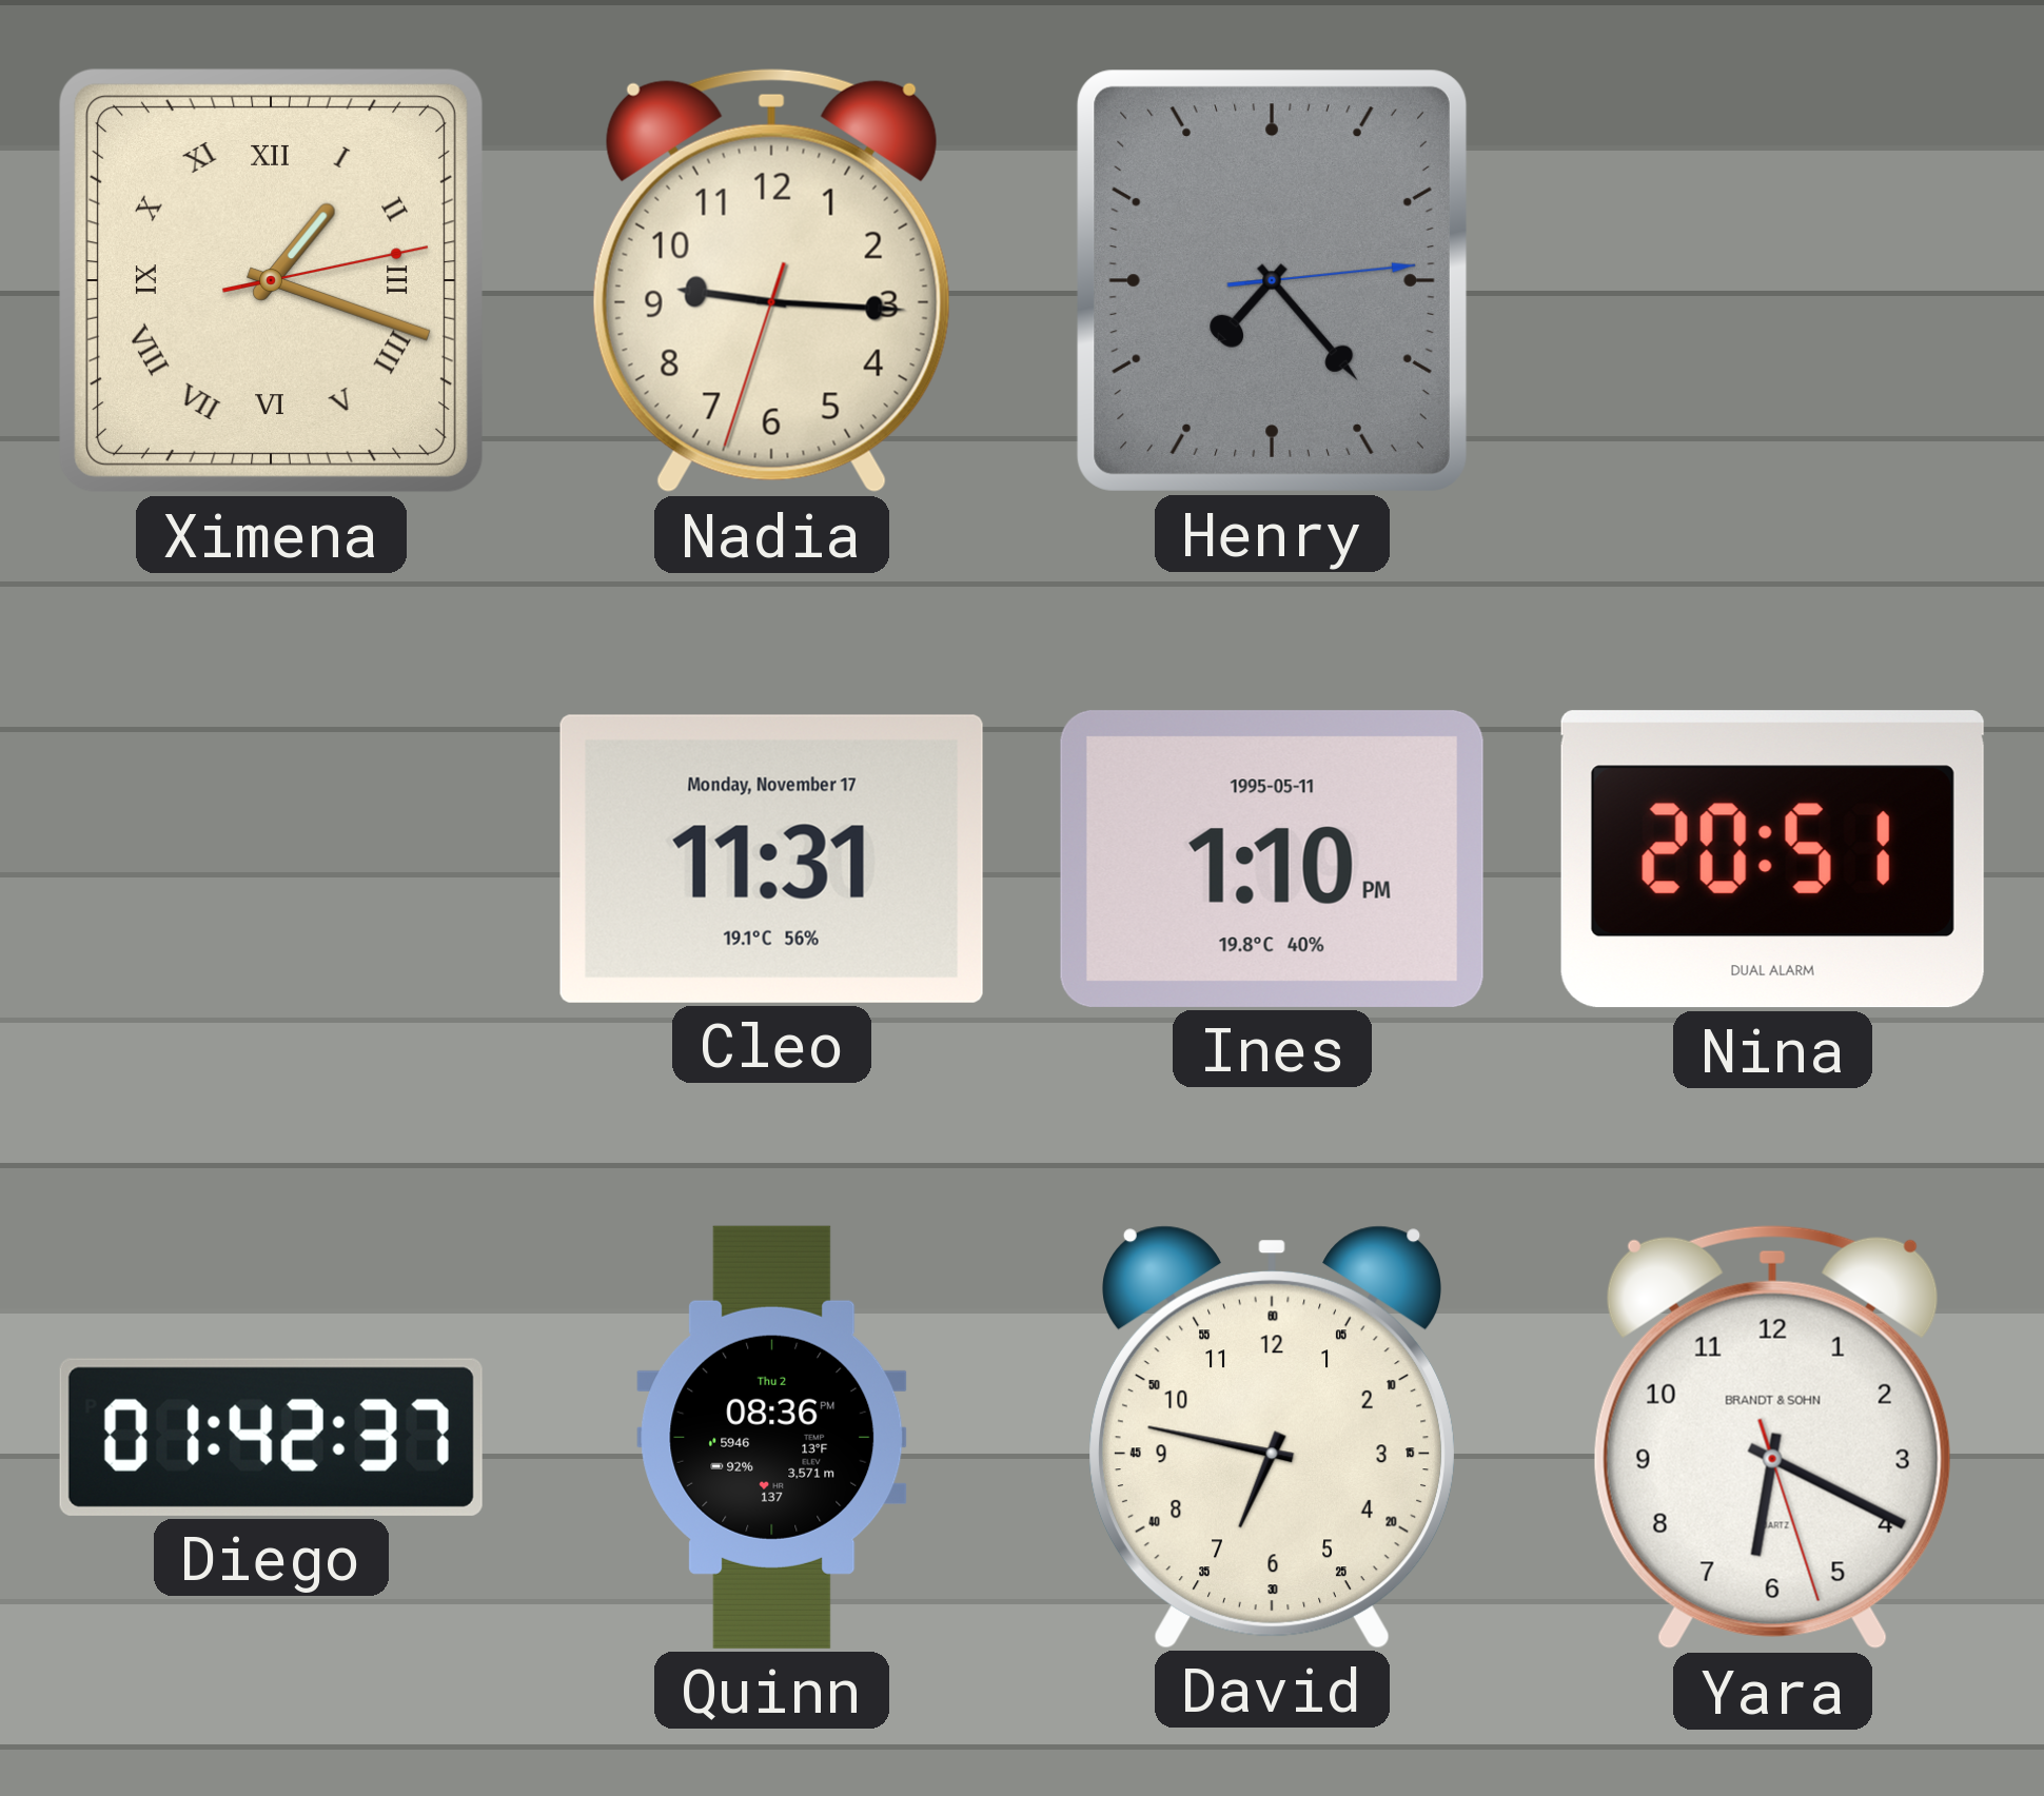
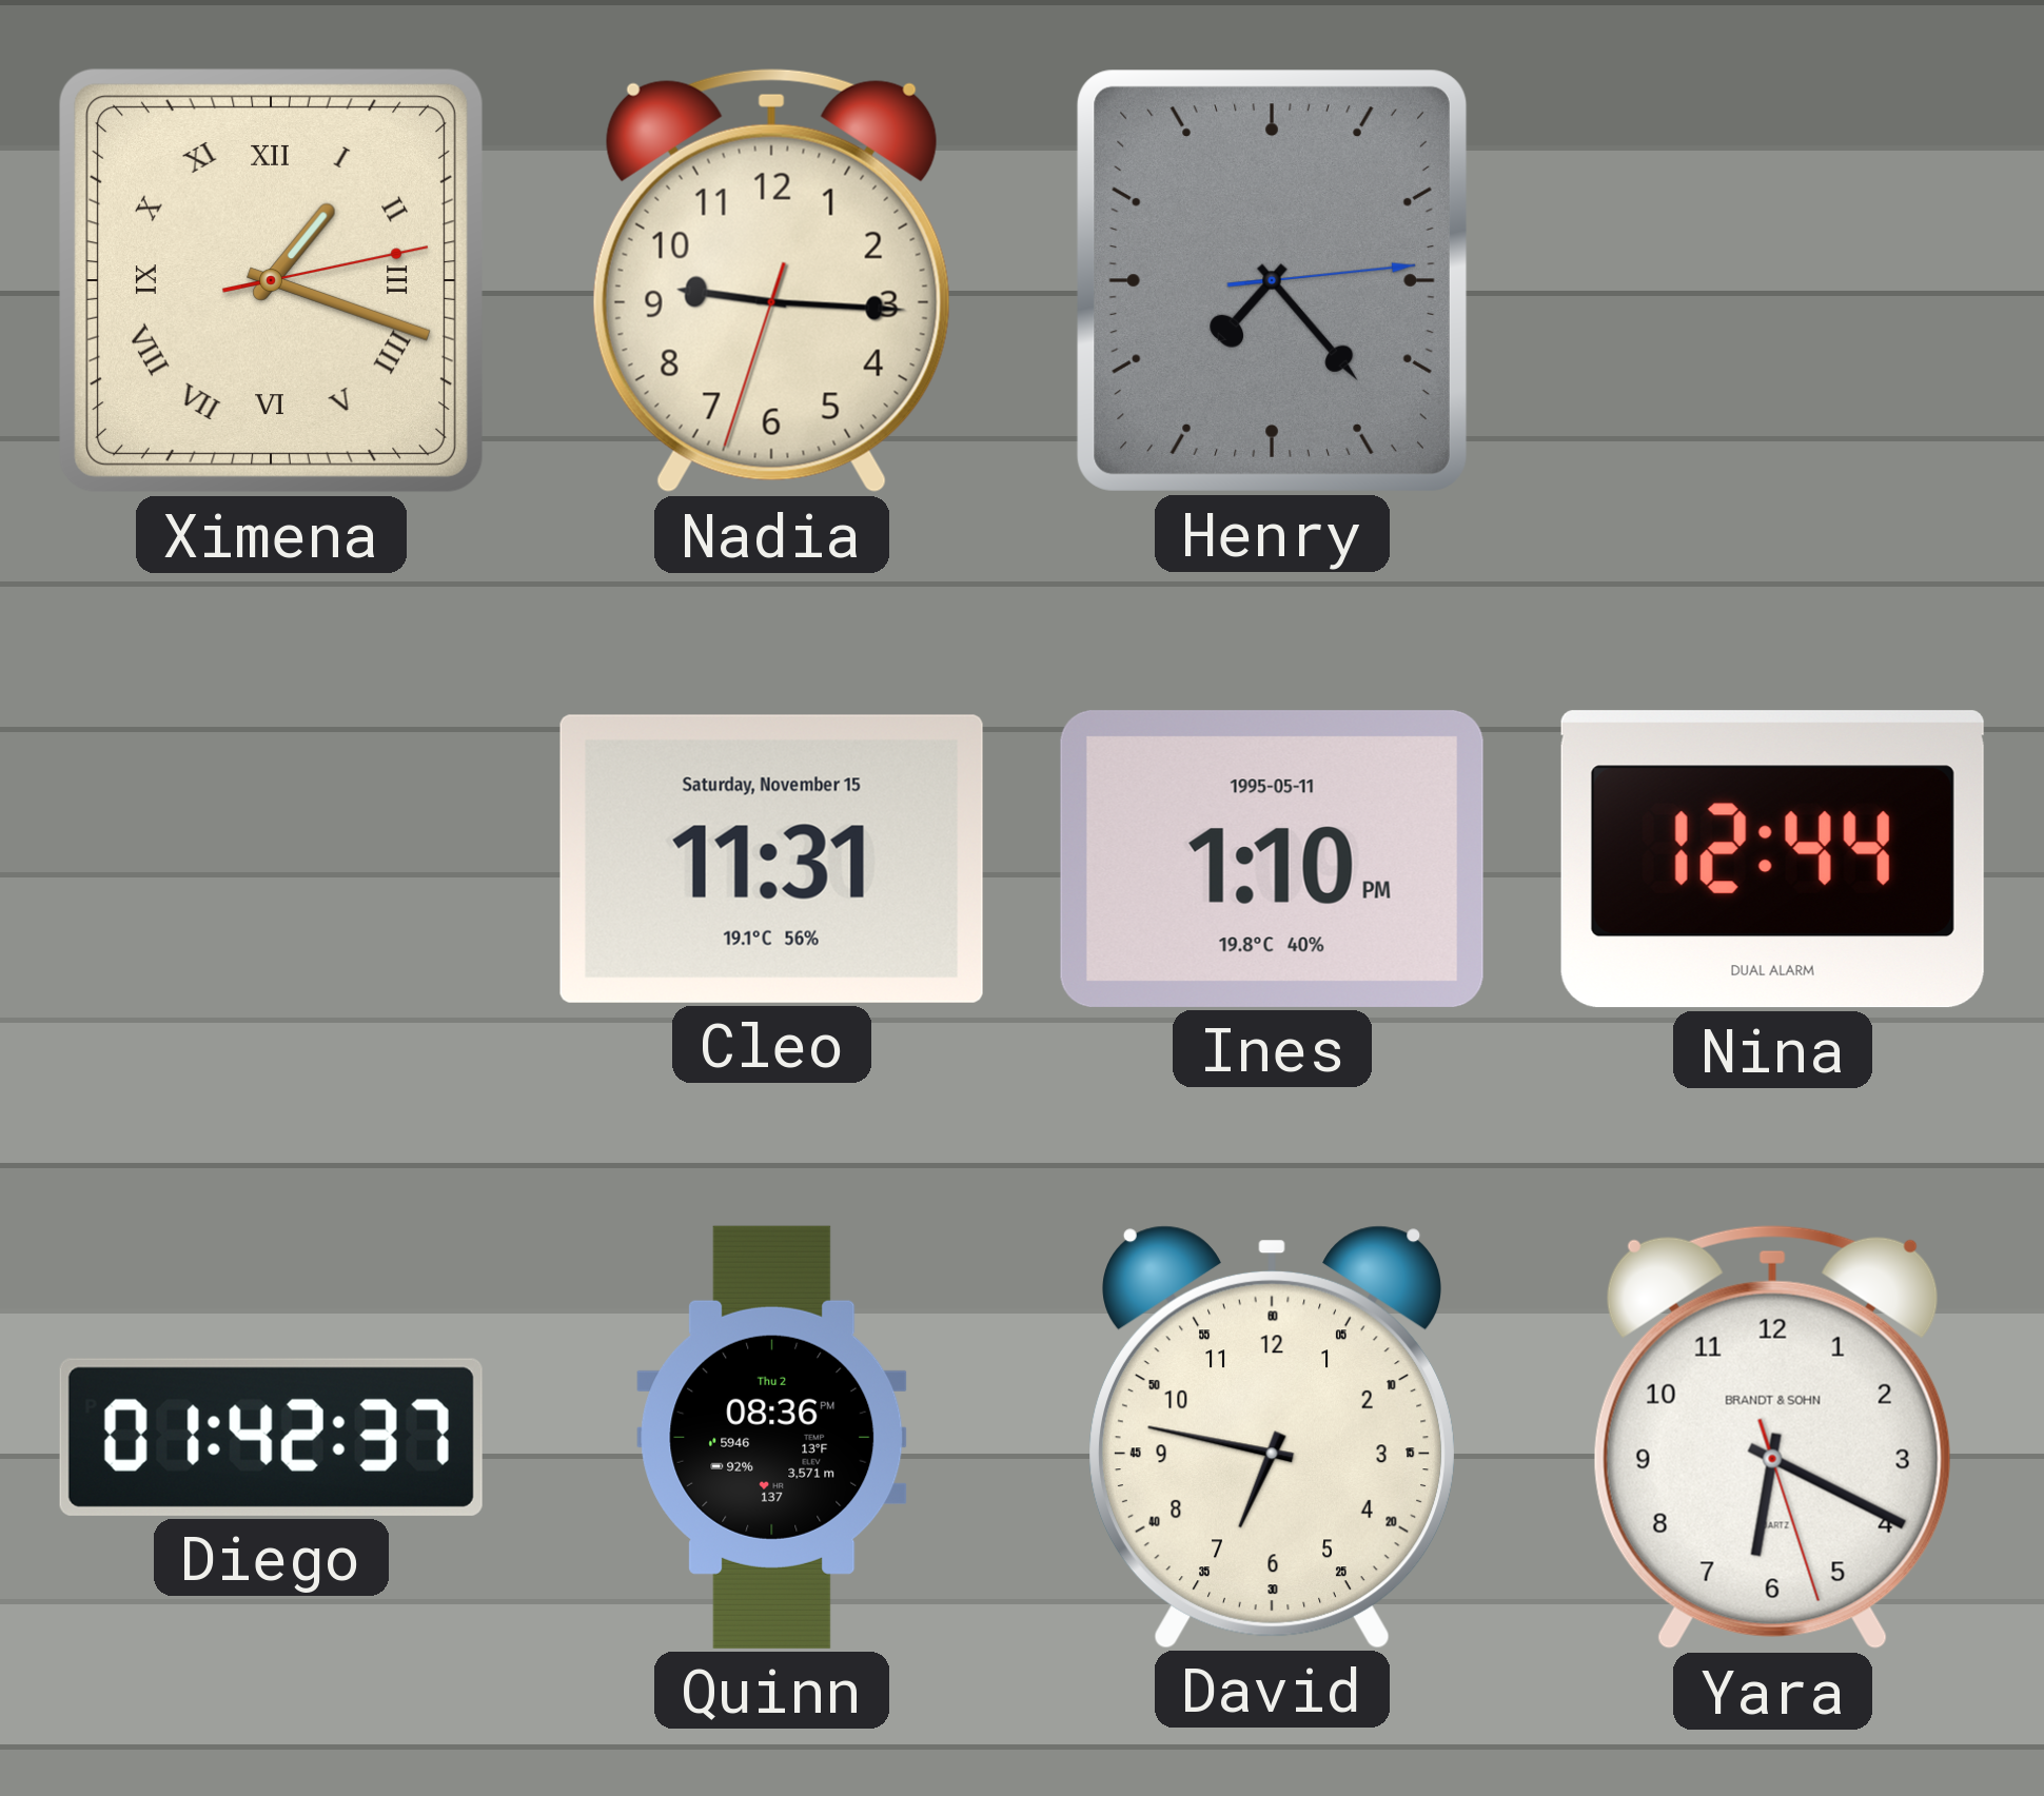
Cleo date: Monday, November 17 -> Saturday, November 15
Nina: 20:51 -> 12:44
